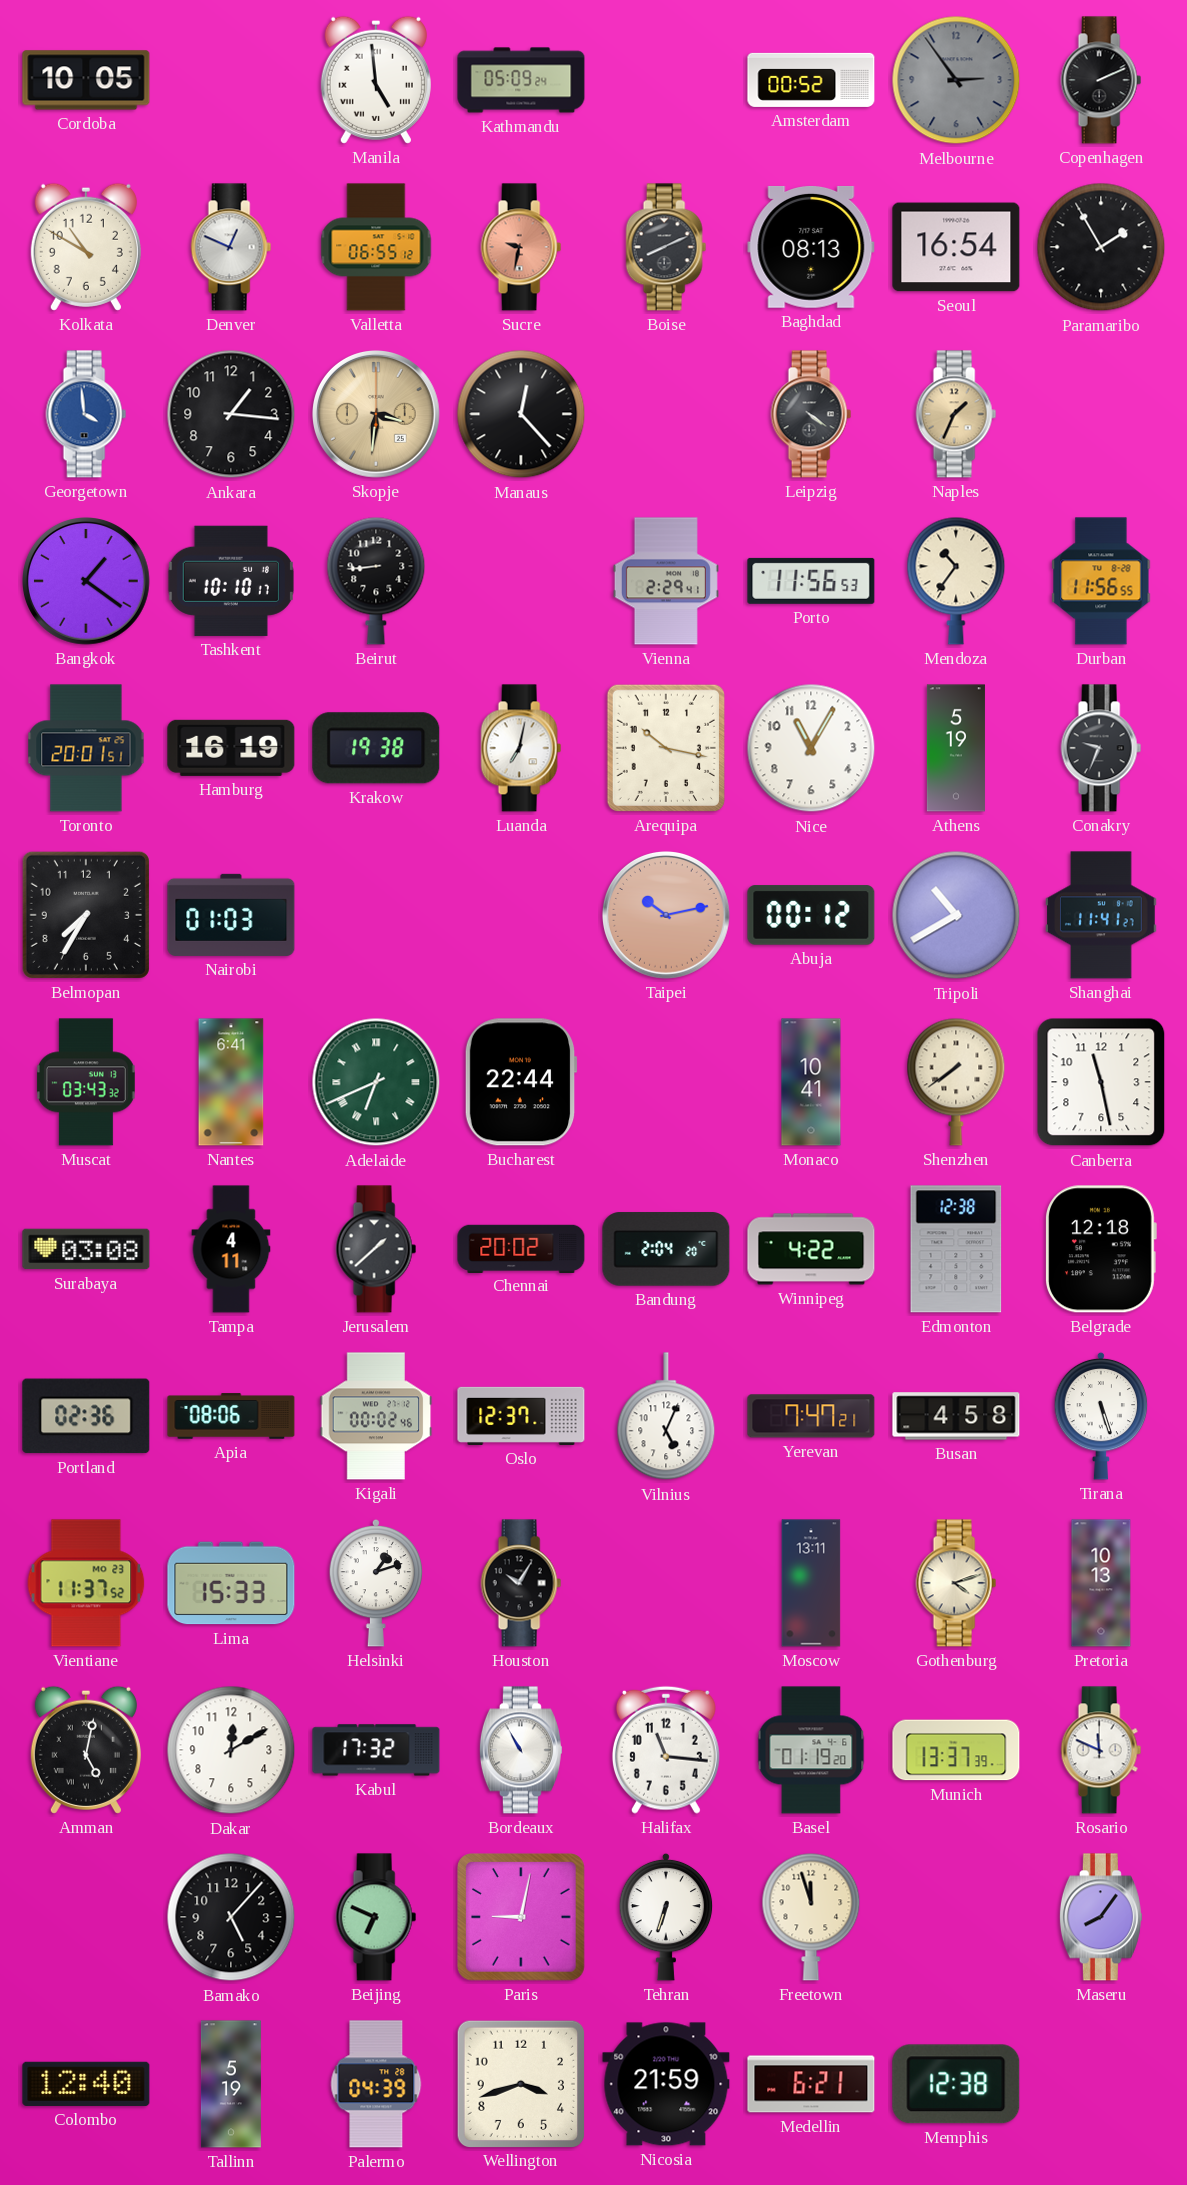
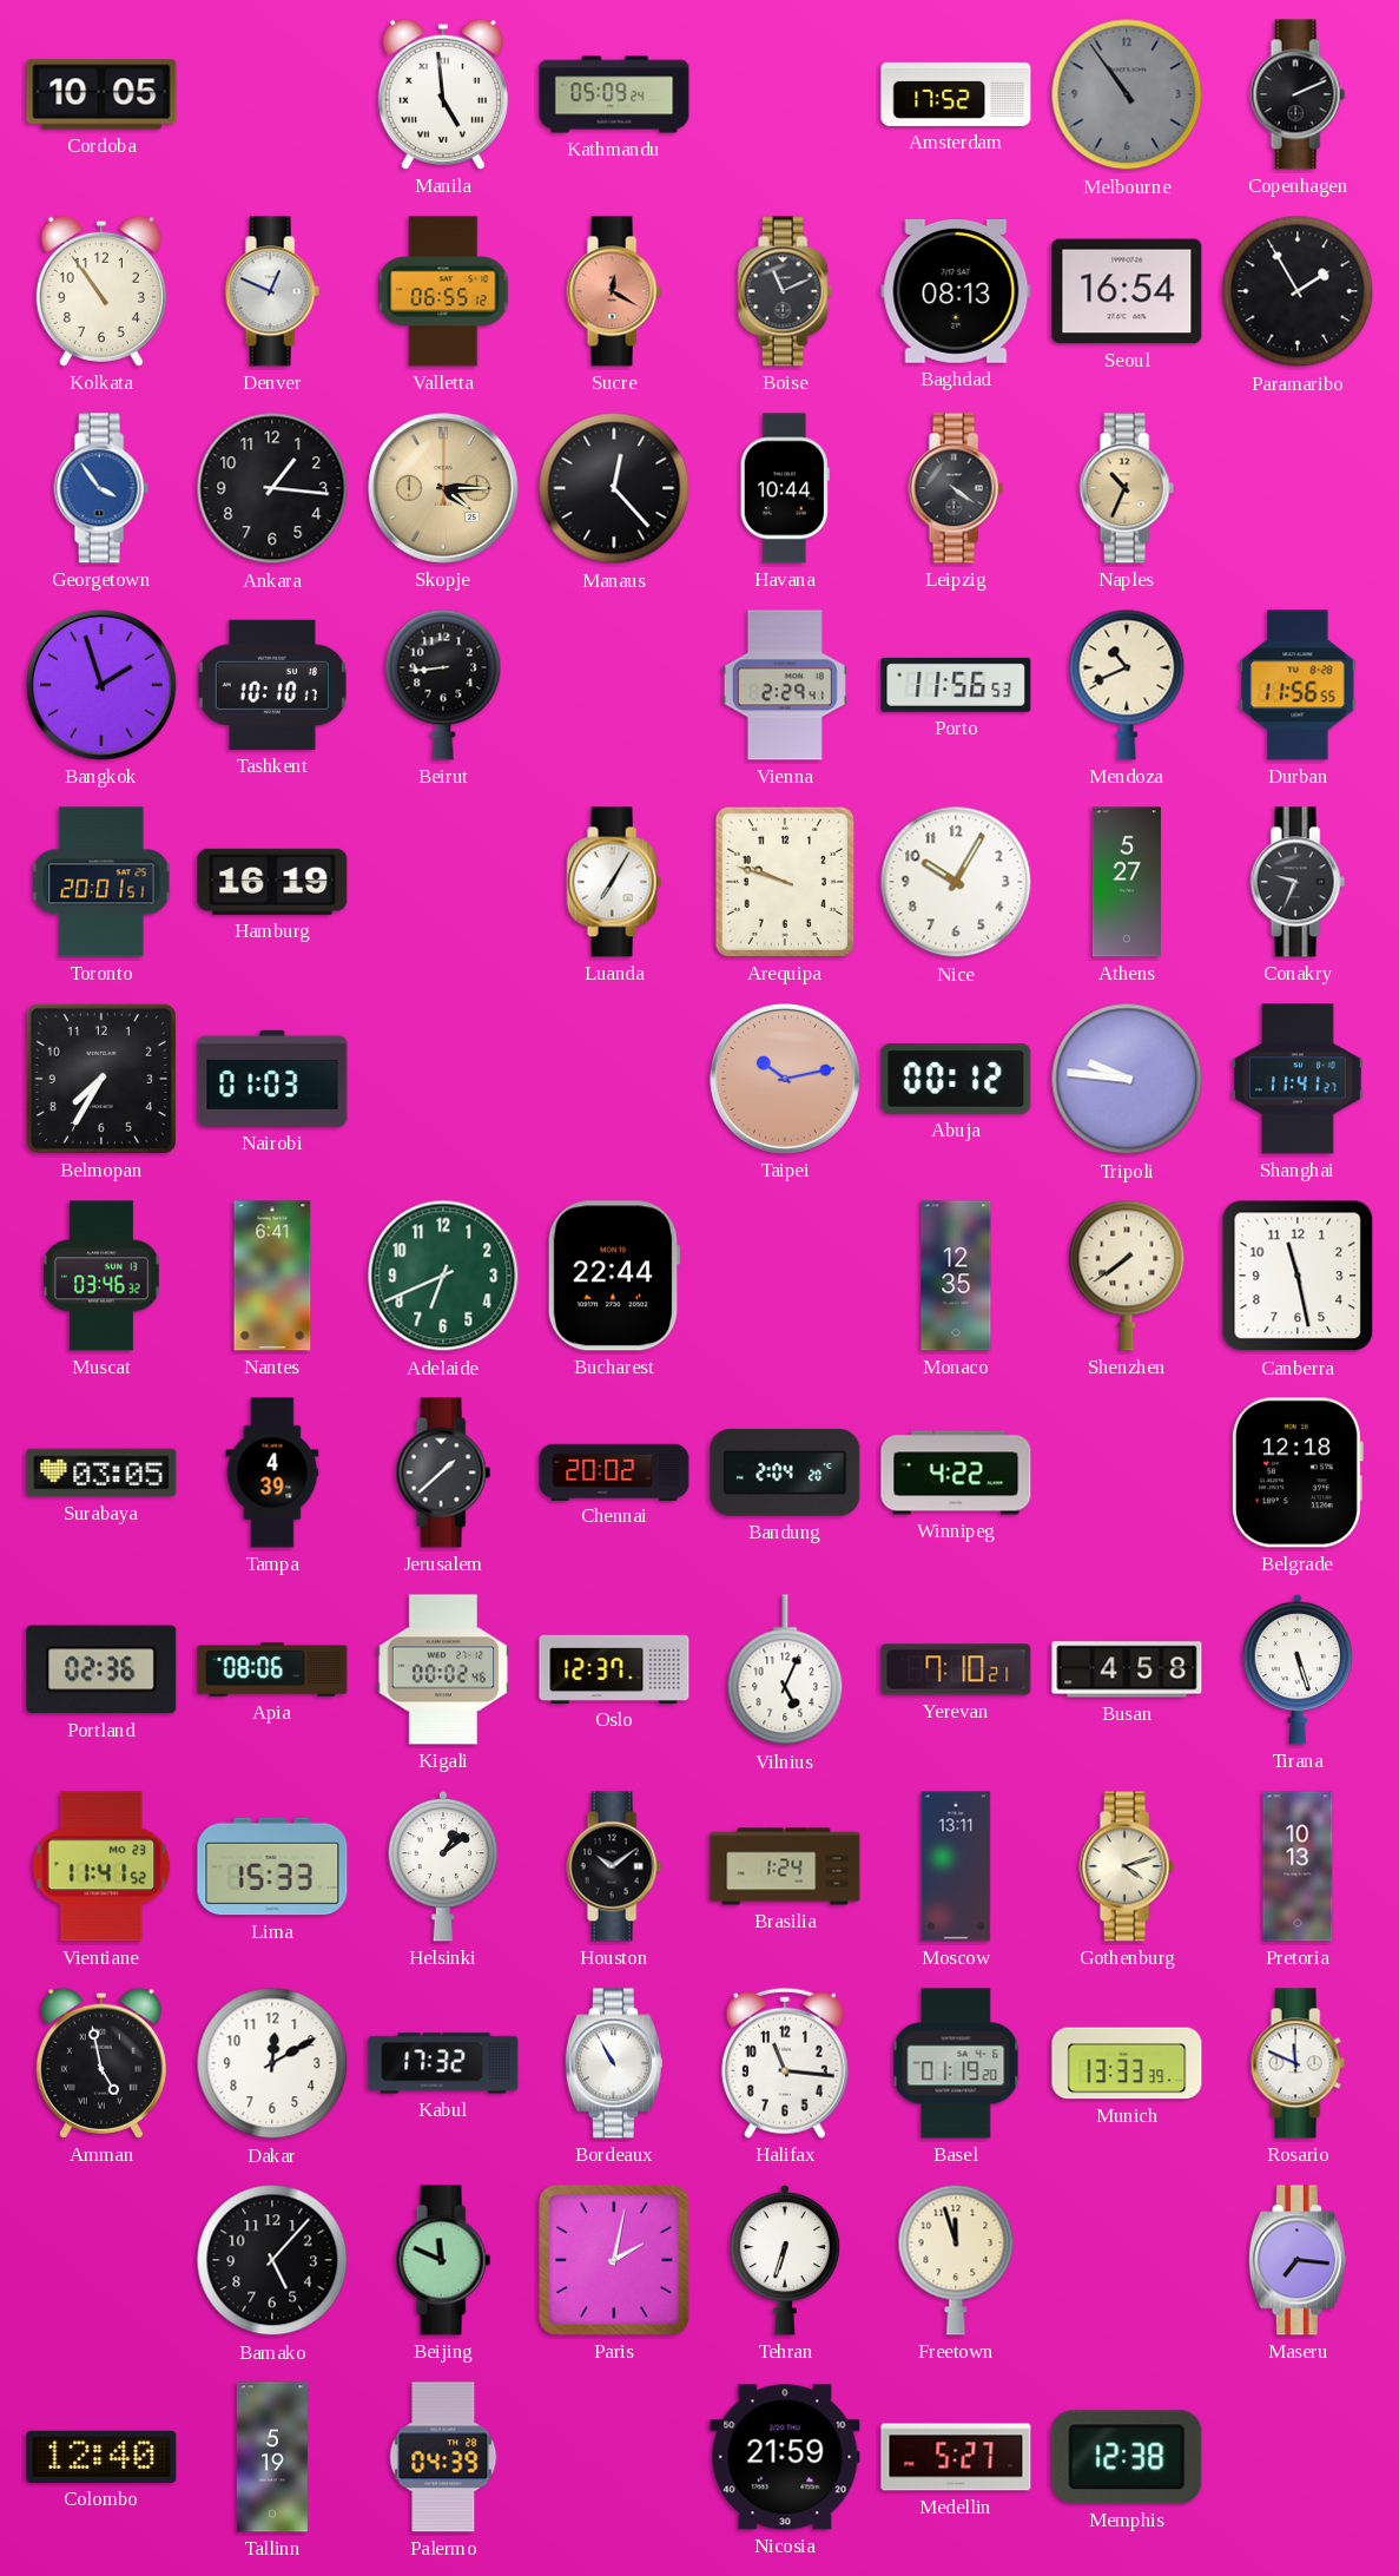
Amsterdam: 00:52 -> 17:52
Melbourne: 2:54 -> 10:54
Kolkata: 10:50 -> 10:54
Sucre: 9:32 -> 12:20
Boise: 8:11 -> 11:11
Georgetown: 3:59 -> 3:54
Skopje: 3:31 -> 4:15
Havana: none -> 10:44
Naples: 1:34 -> 10:34
Bangkok: 1:21 -> 1:57
Mendoza: 10:36 -> 10:41
Krakow: 19:38 -> none
Luanda: 7:02 -> 7:05
Arequipa: 10:17 -> 9:48
Nice: 11:05 -> 10:05
Athens: 5:19 -> 5:27
Tripoli: 10:40 -> 9:46
Muscat: 03:43 -> 03:46
Adelaide numerals: Roman -> Arabic
Monaco: 10:41 -> 12:35
Surabaya: 03:08 -> 03:05
Tampa: 4:11 -> 4:39
Edmonton: 12:38 -> none
Yerevan: 7:47 -> 7:10
Vientiane: 11:37 -> 11:41
Helsinki: 1:12 -> 1:09
Houston: 10:05 -> 10:09
Brasilia: none -> 1:24
Amman: 5:02 -> 4:58
Munich: 13:37 -> 13:33
Beijing: 6:49 -> 11:49
Paris: 9:02 -> 2:02
Maseru: 8:06 -> 7:16
Wellington: 3:42 -> none
Medellin: 6:21 -> 5:27
